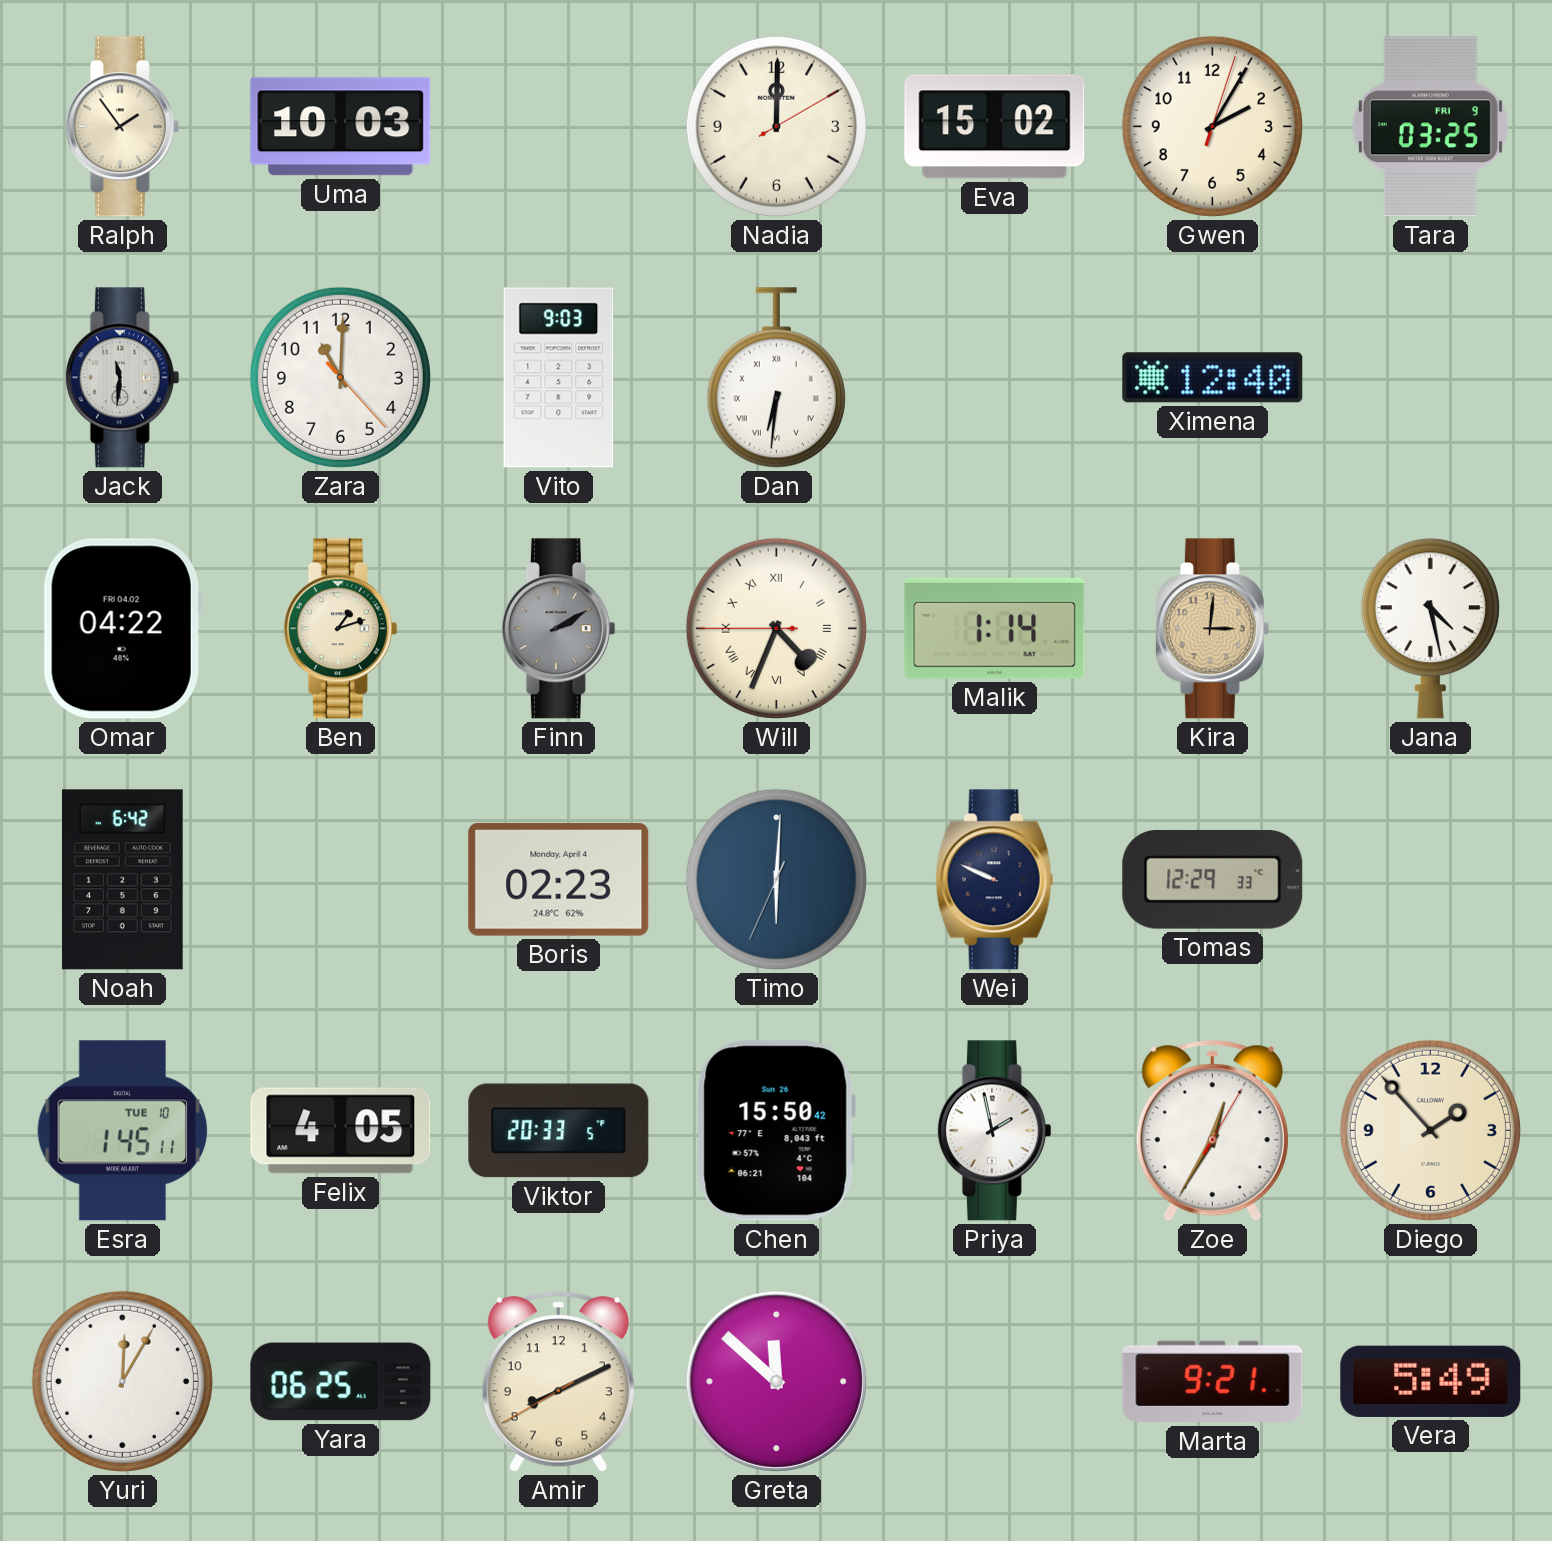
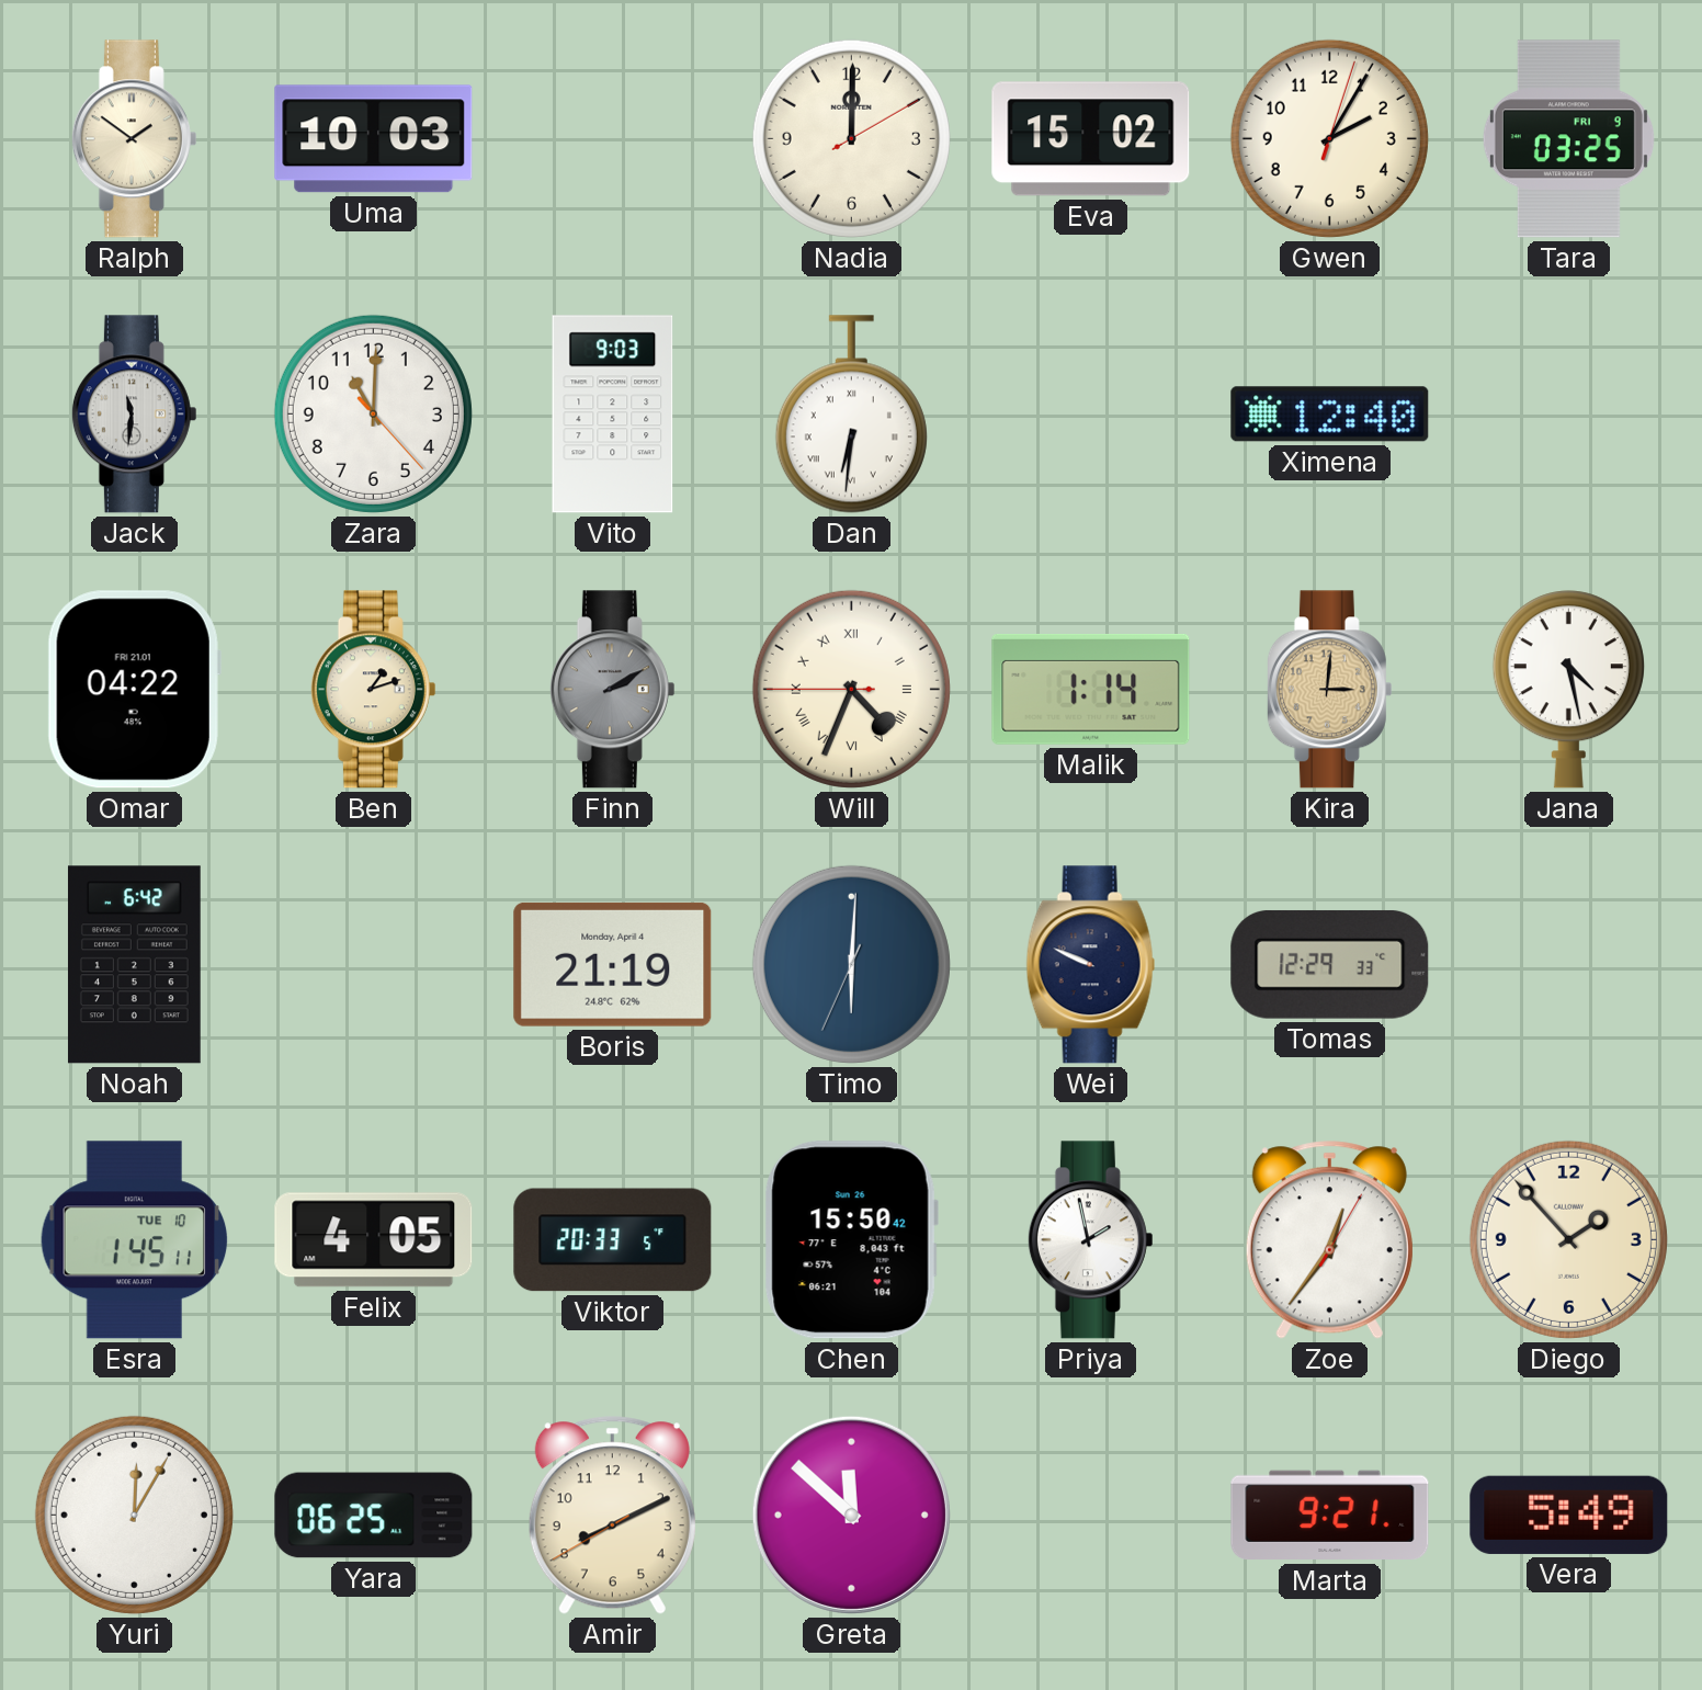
Ralph: 1:54 -> 1:51
Omar date: FRI 04.02 -> FRI 21.01
Boris: 02:23 -> 21:19
Zoe: 12:35 -> 12:36
